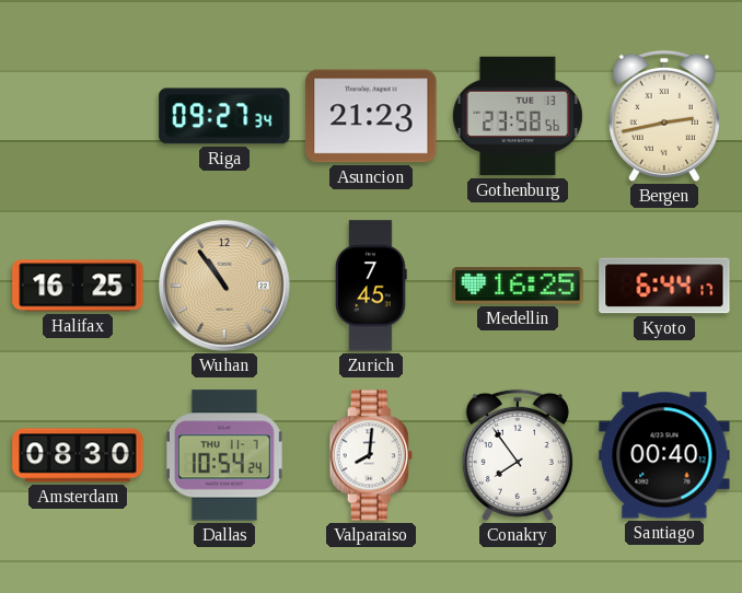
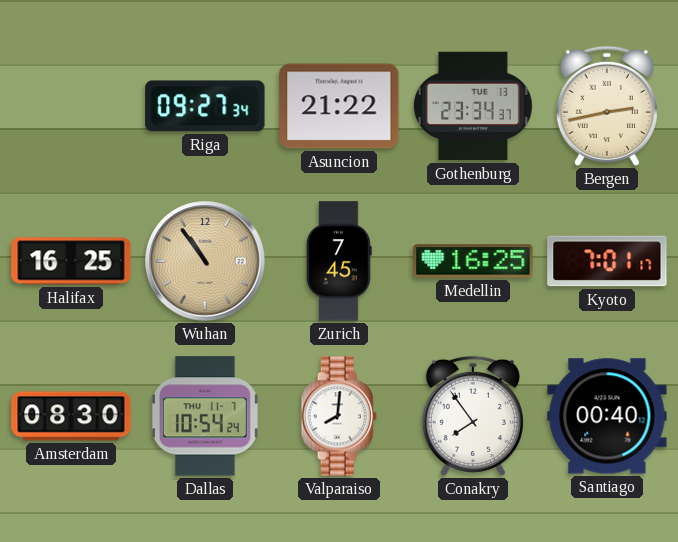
Asuncion: 21:23 -> 21:22
Gothenburg: 23:58 -> 23:34
Kyoto: 6:44 -> 7:01
